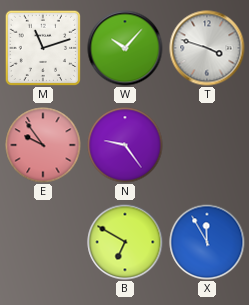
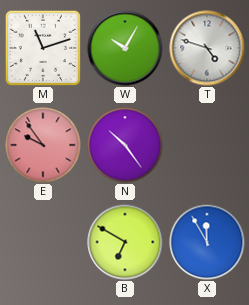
W: 10:07 -> 10:05
T: 3:48 -> 4:48
N: 9:24 -> 10:24
